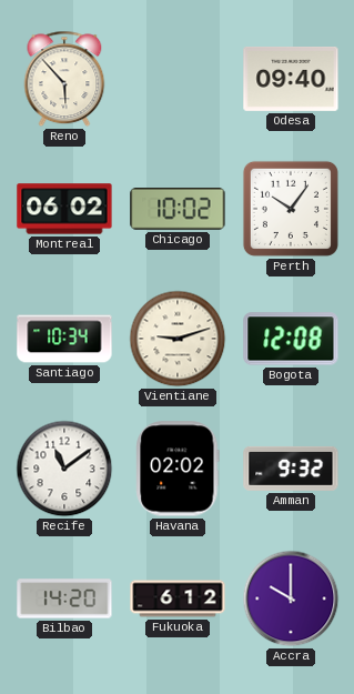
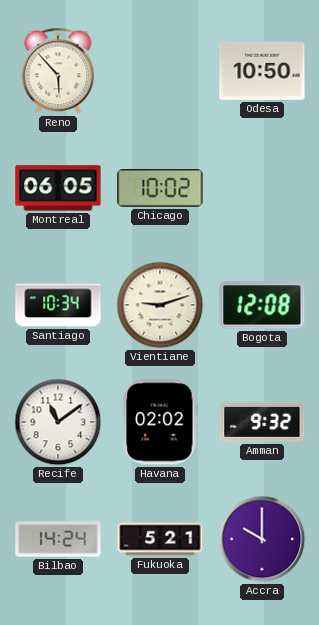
Odesa: 09:40 -> 10:50
Montreal: 06:02 -> 06:05
Perth: 10:06 -> none
Bilbao: 14:20 -> 14:24
Fukuoka: 6:12 -> 5:21
